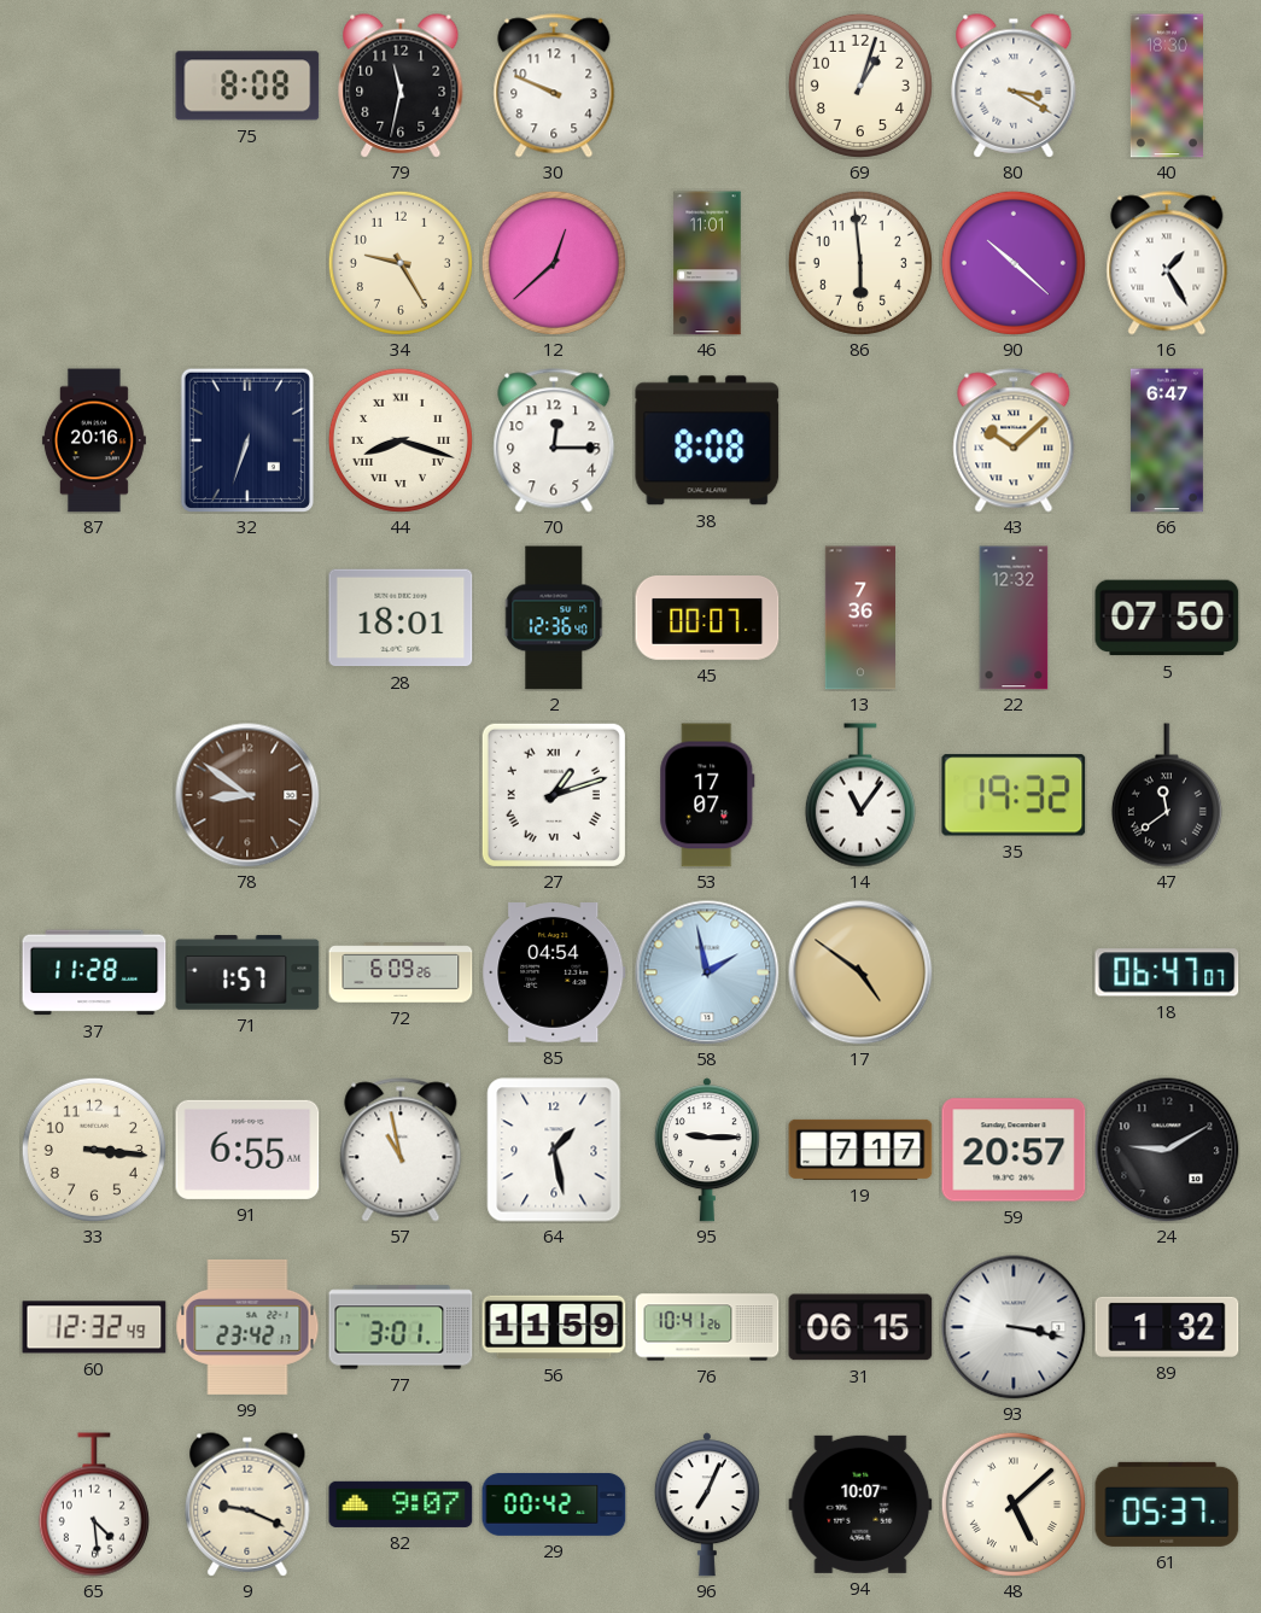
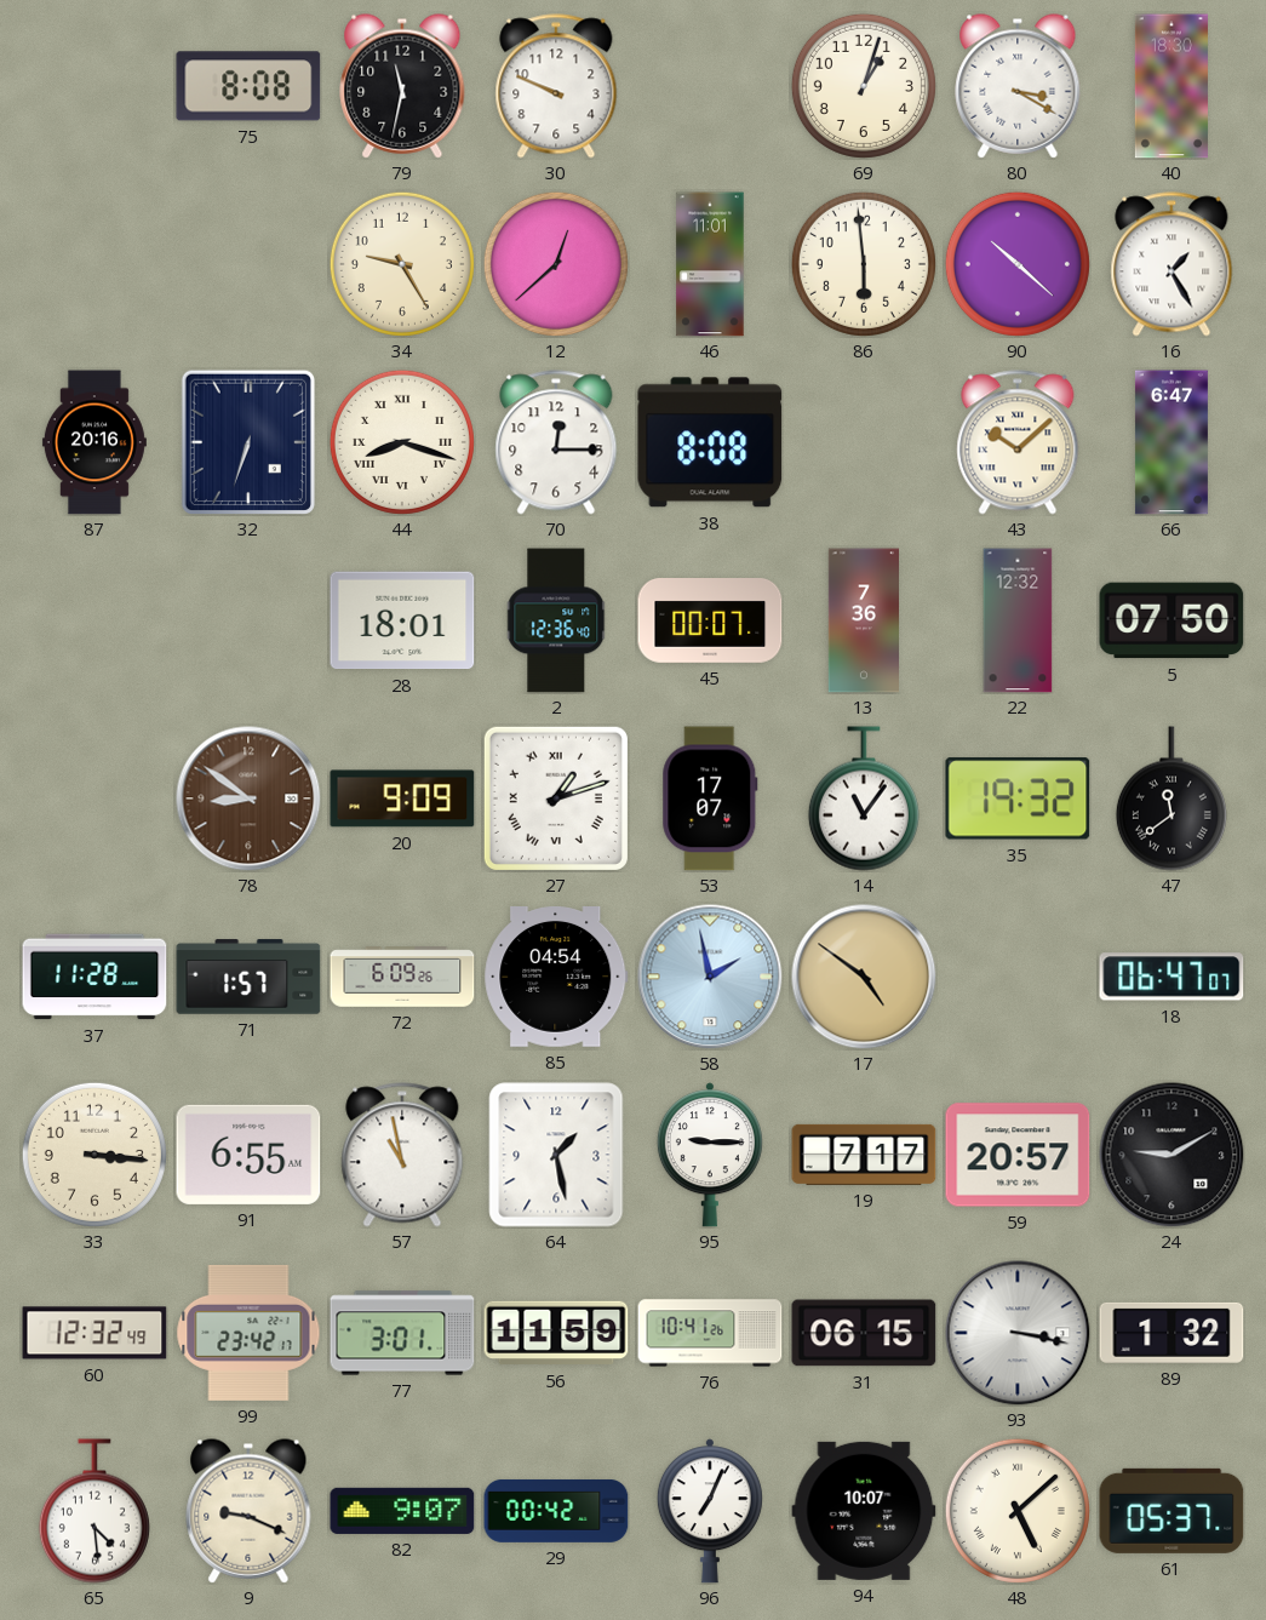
20: none -> 9:09
